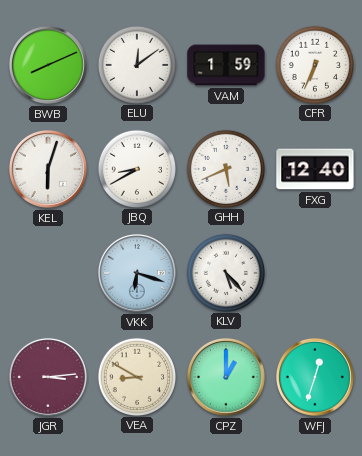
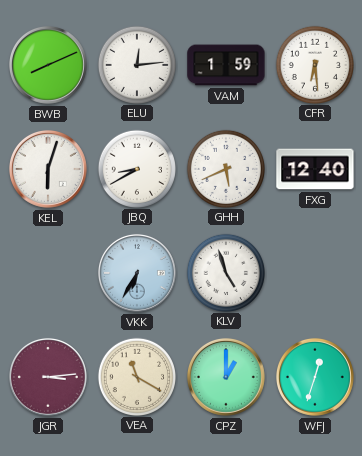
ELU: 12:09 -> 12:14
CFR: 6:34 -> 6:29
VKK: 6:18 -> 6:35
KLV: 5:23 -> 4:57
VEA: 8:50 -> 11:20
